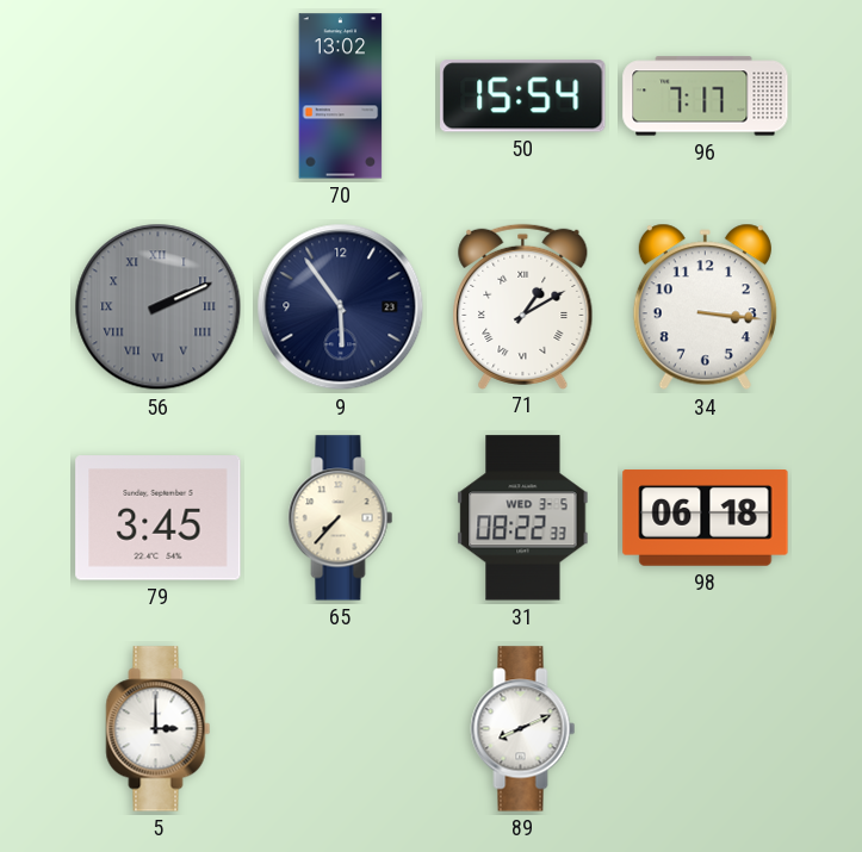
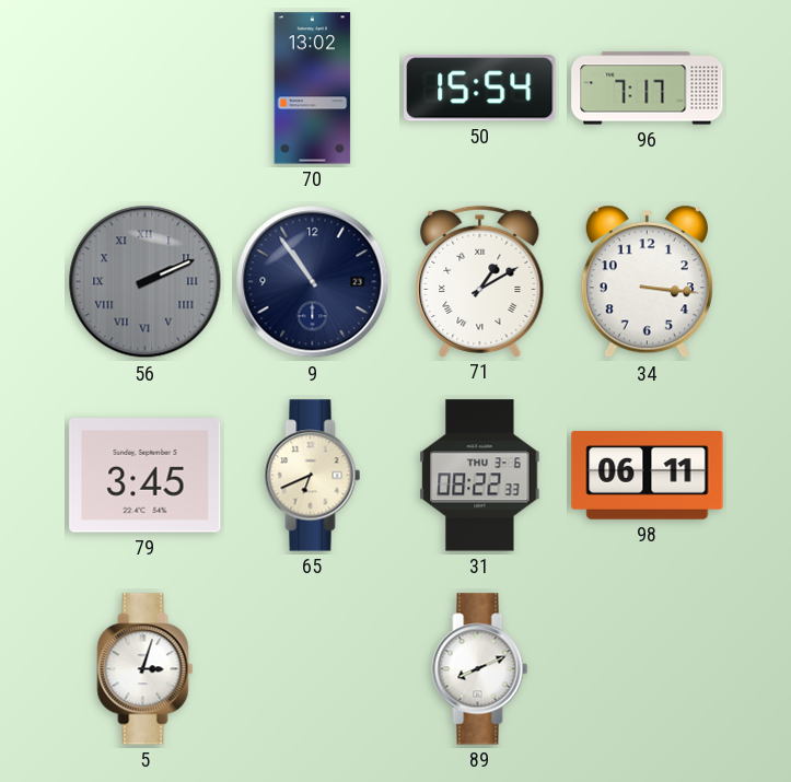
9: 5:54 -> 10:54
65: 7:37 -> 6:41
31 date: WED 3-5 -> THU 3-6
98: 06:18 -> 06:11
5: 3:00 -> 3:03
